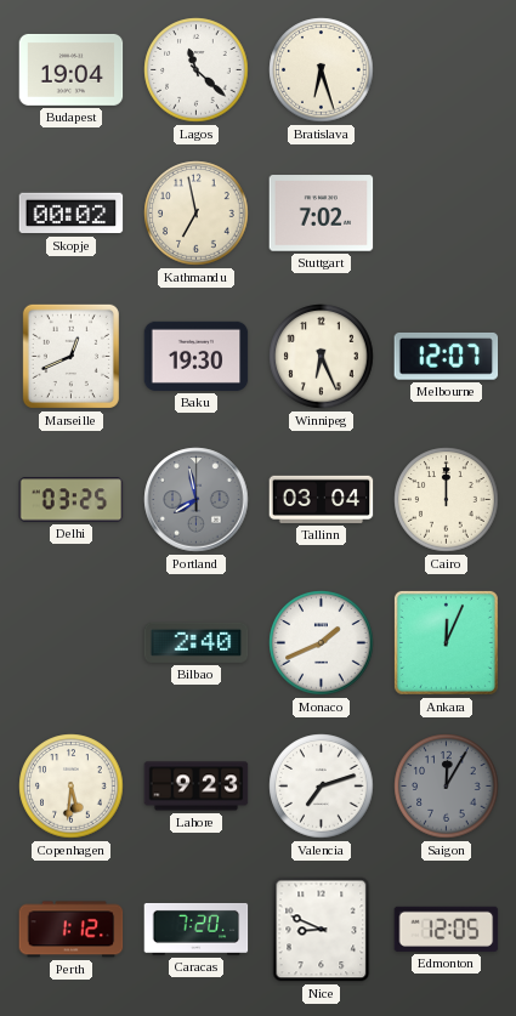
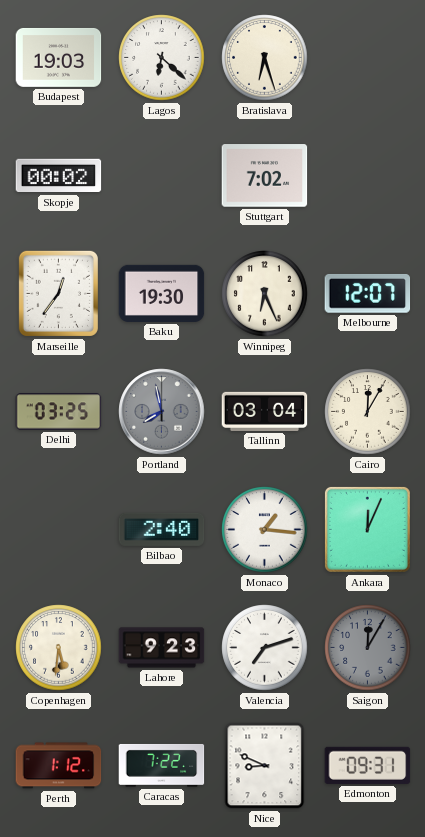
Budapest: 19:04 -> 19:03
Lagos: 11:22 -> 6:22
Kathmandu: 6:58 -> none
Marseille: 12:41 -> 12:36
Cairo: 12:00 -> 12:05
Monaco: 1:41 -> 1:16
Caracas: 7:20 -> 7:22
Edmonton: 12:05 -> 09:31
